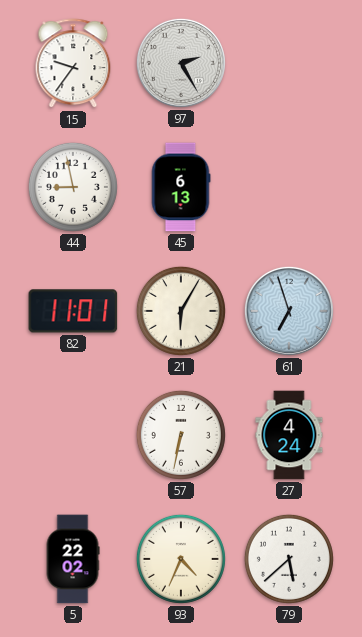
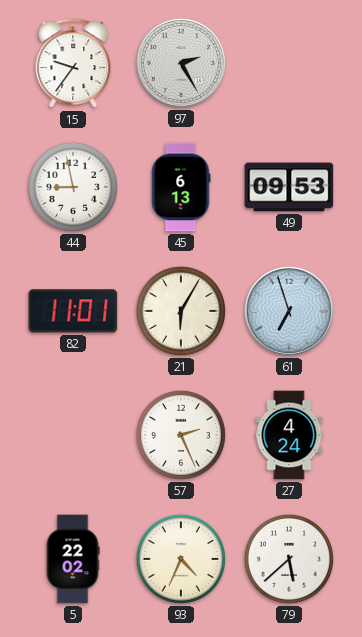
49: none -> 09:53
57: 6:32 -> 2:26
